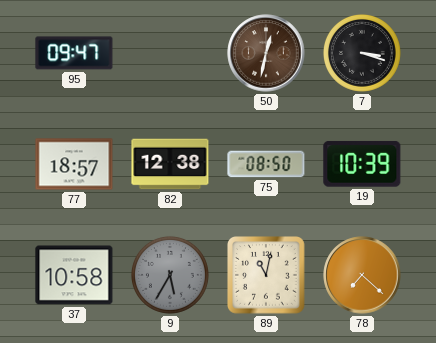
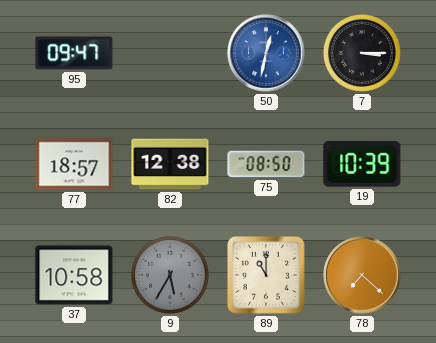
50 dial: brown -> blue
7: 3:18 -> 3:15
89: 11:02 -> 11:00
